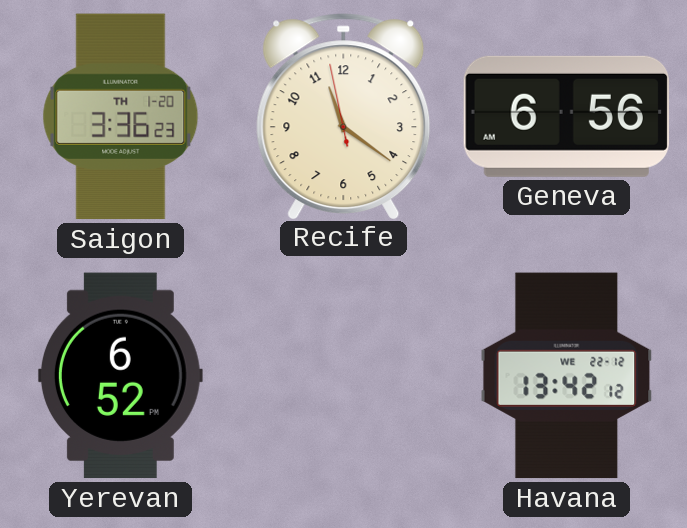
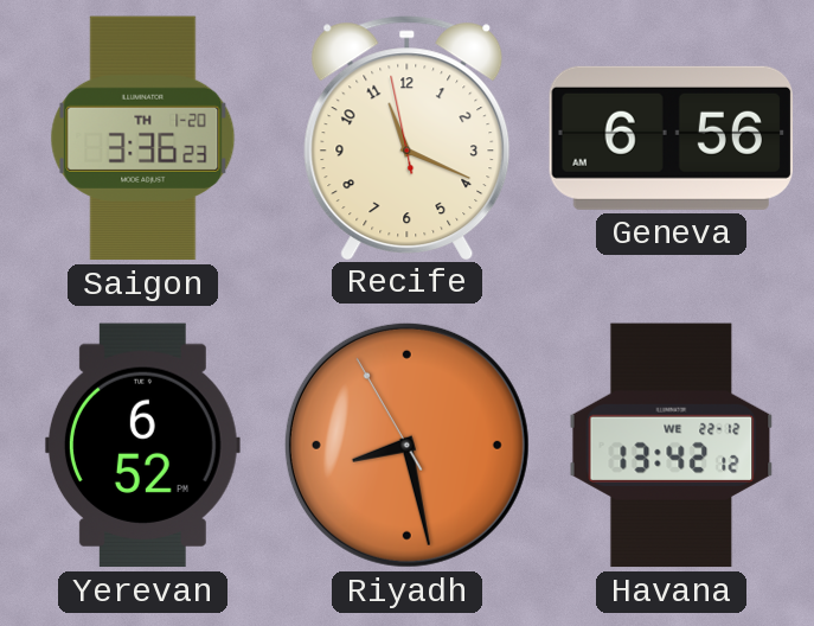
Recife: 11:20 -> 11:18
Riyadh: none -> 8:27
